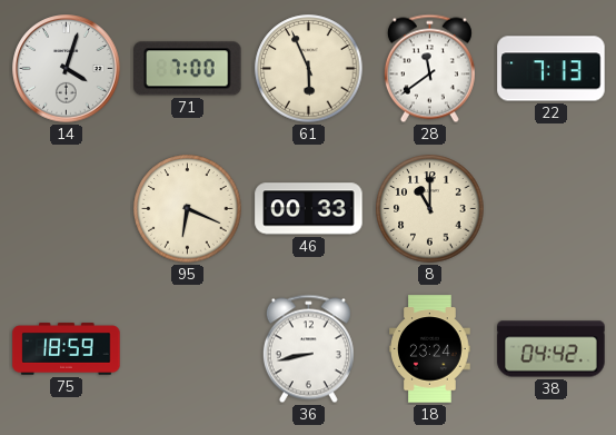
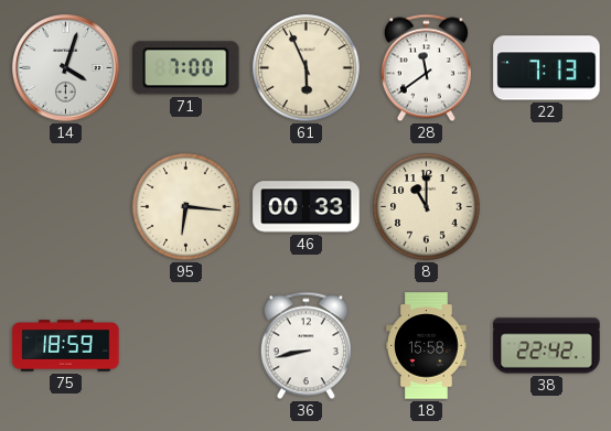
95: 6:19 -> 6:16
18: 23:24 -> 15:58
38: 04:42 -> 22:42
